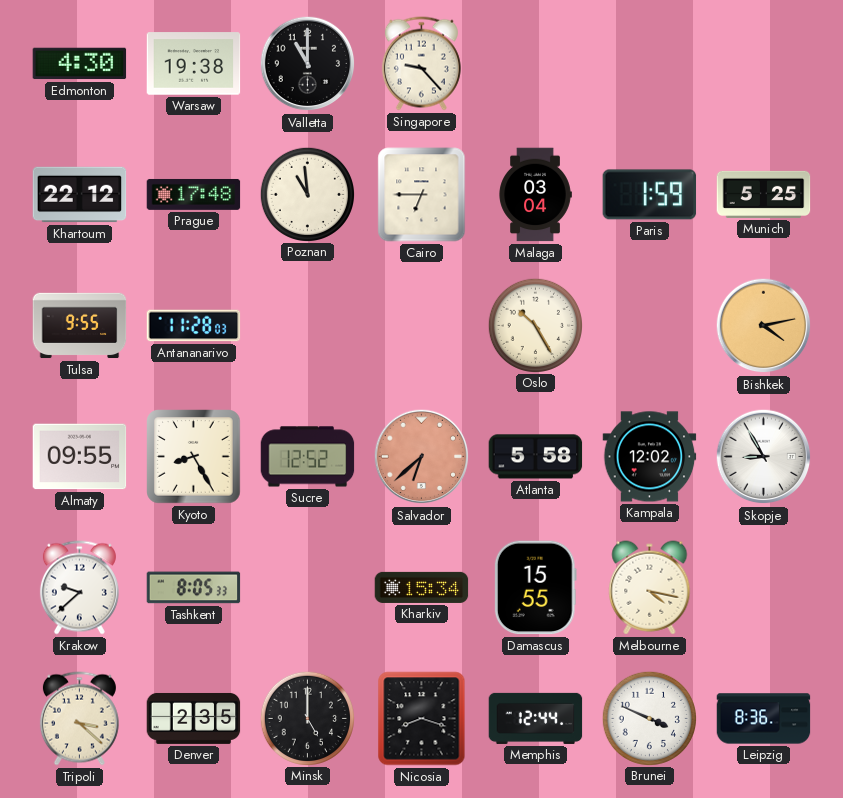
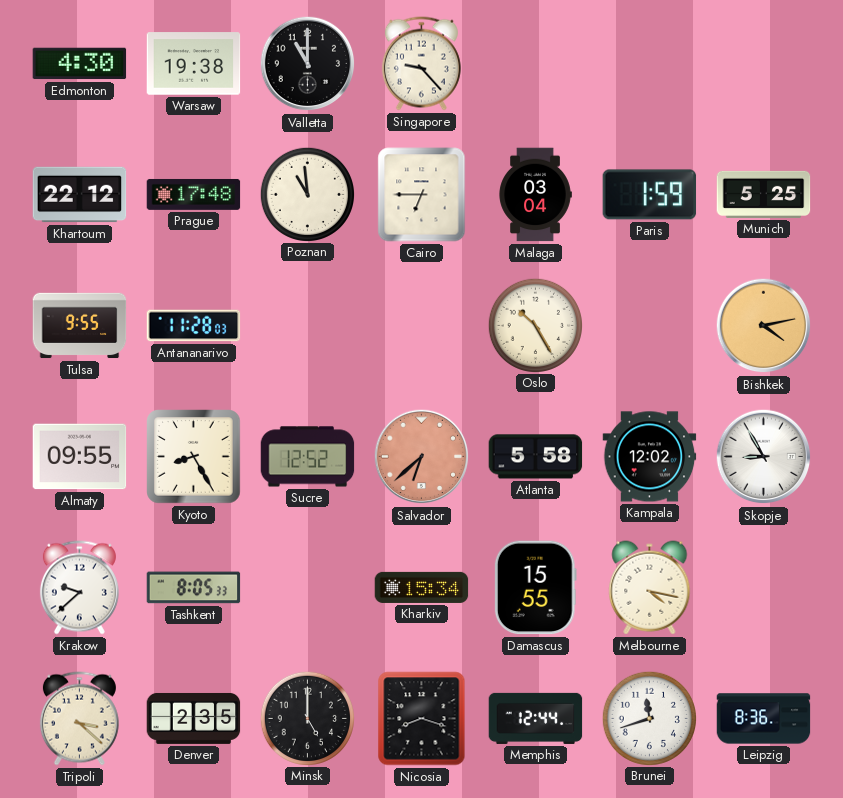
Brunei: 3:49 -> 11:42
